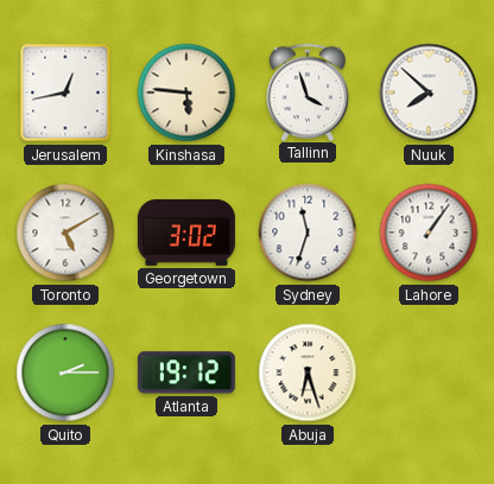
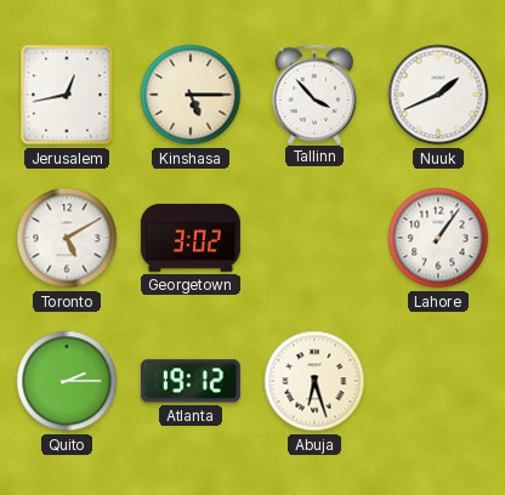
Kinshasa: 5:46 -> 5:15
Tallinn: 3:57 -> 3:53
Nuuk: 7:52 -> 1:41
Sydney: 11:33 -> none
